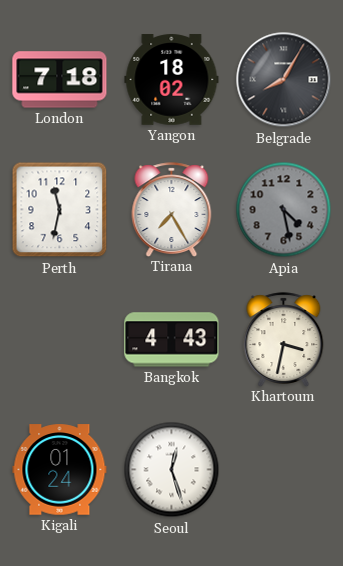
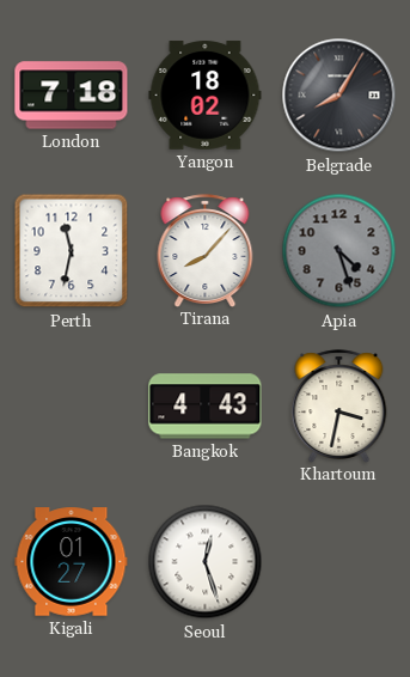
Tirana: 7:25 -> 8:07
Apia: 4:28 -> 4:27
Kigali: 01:24 -> 01:27
